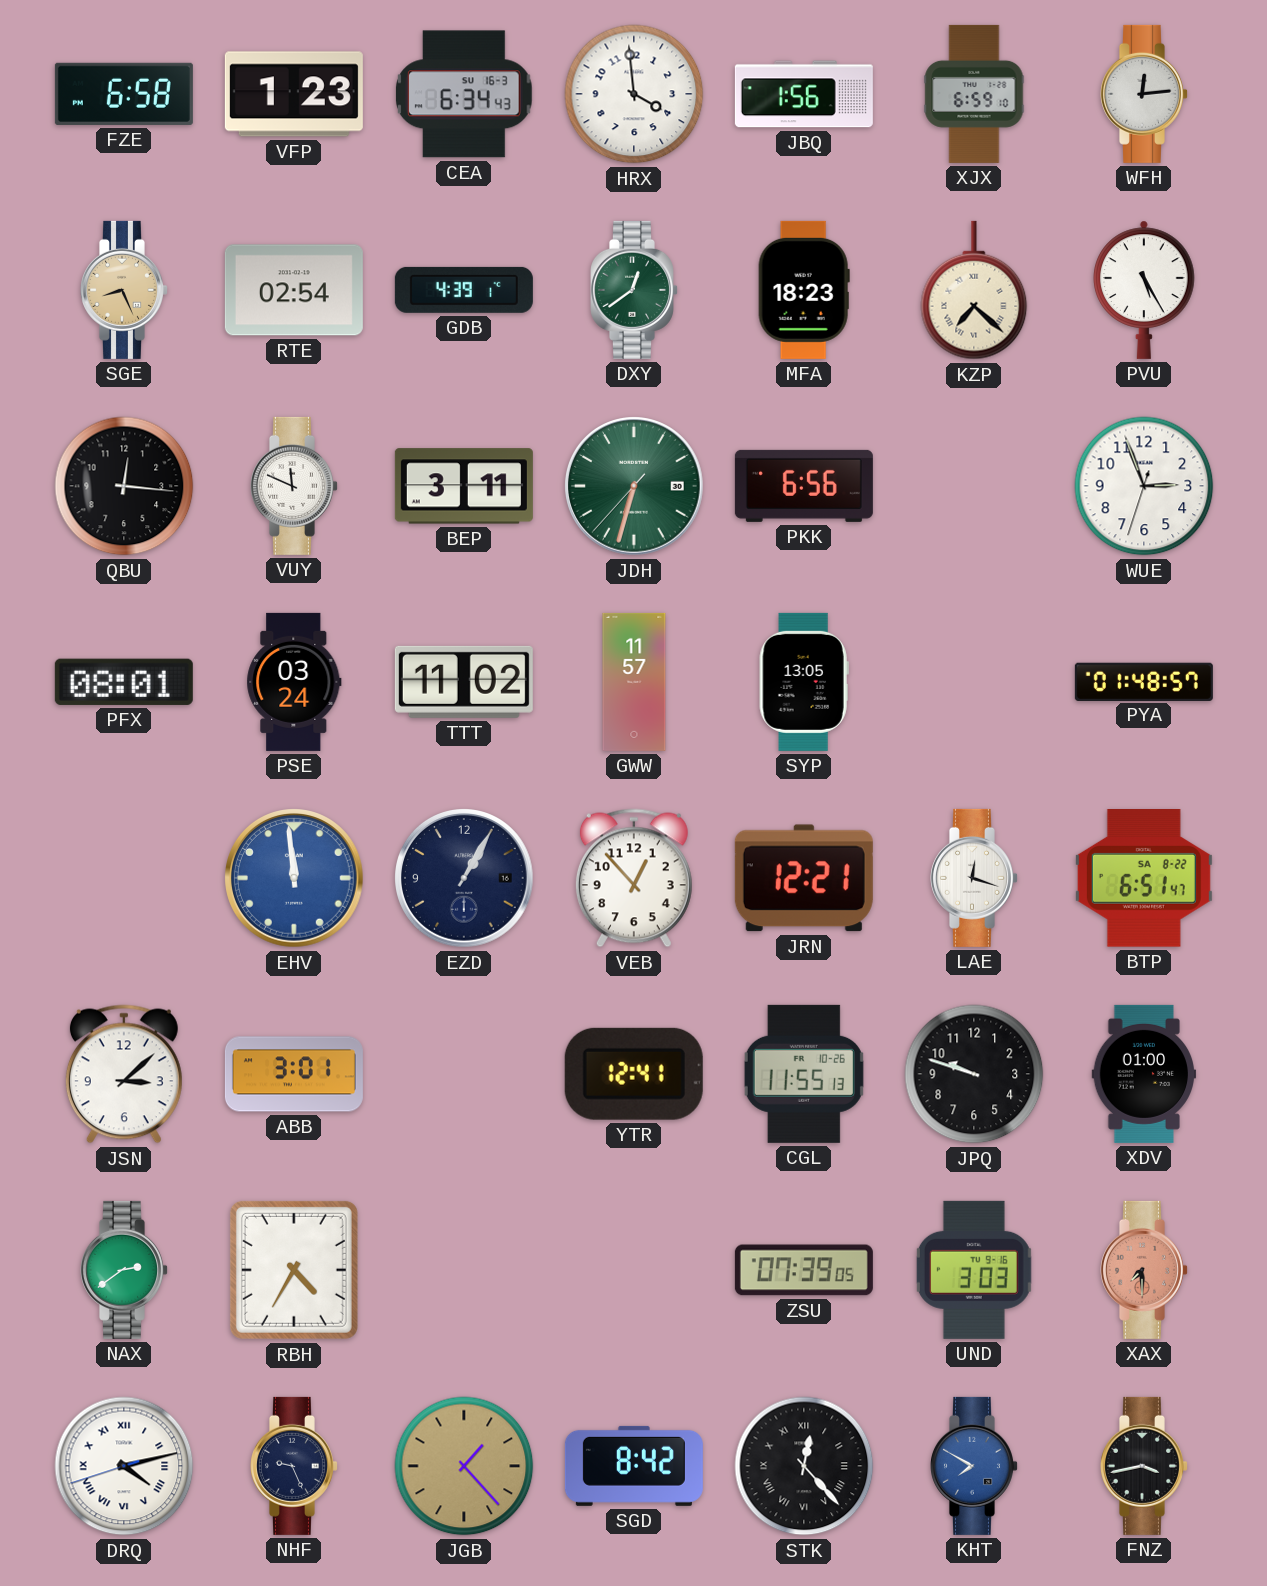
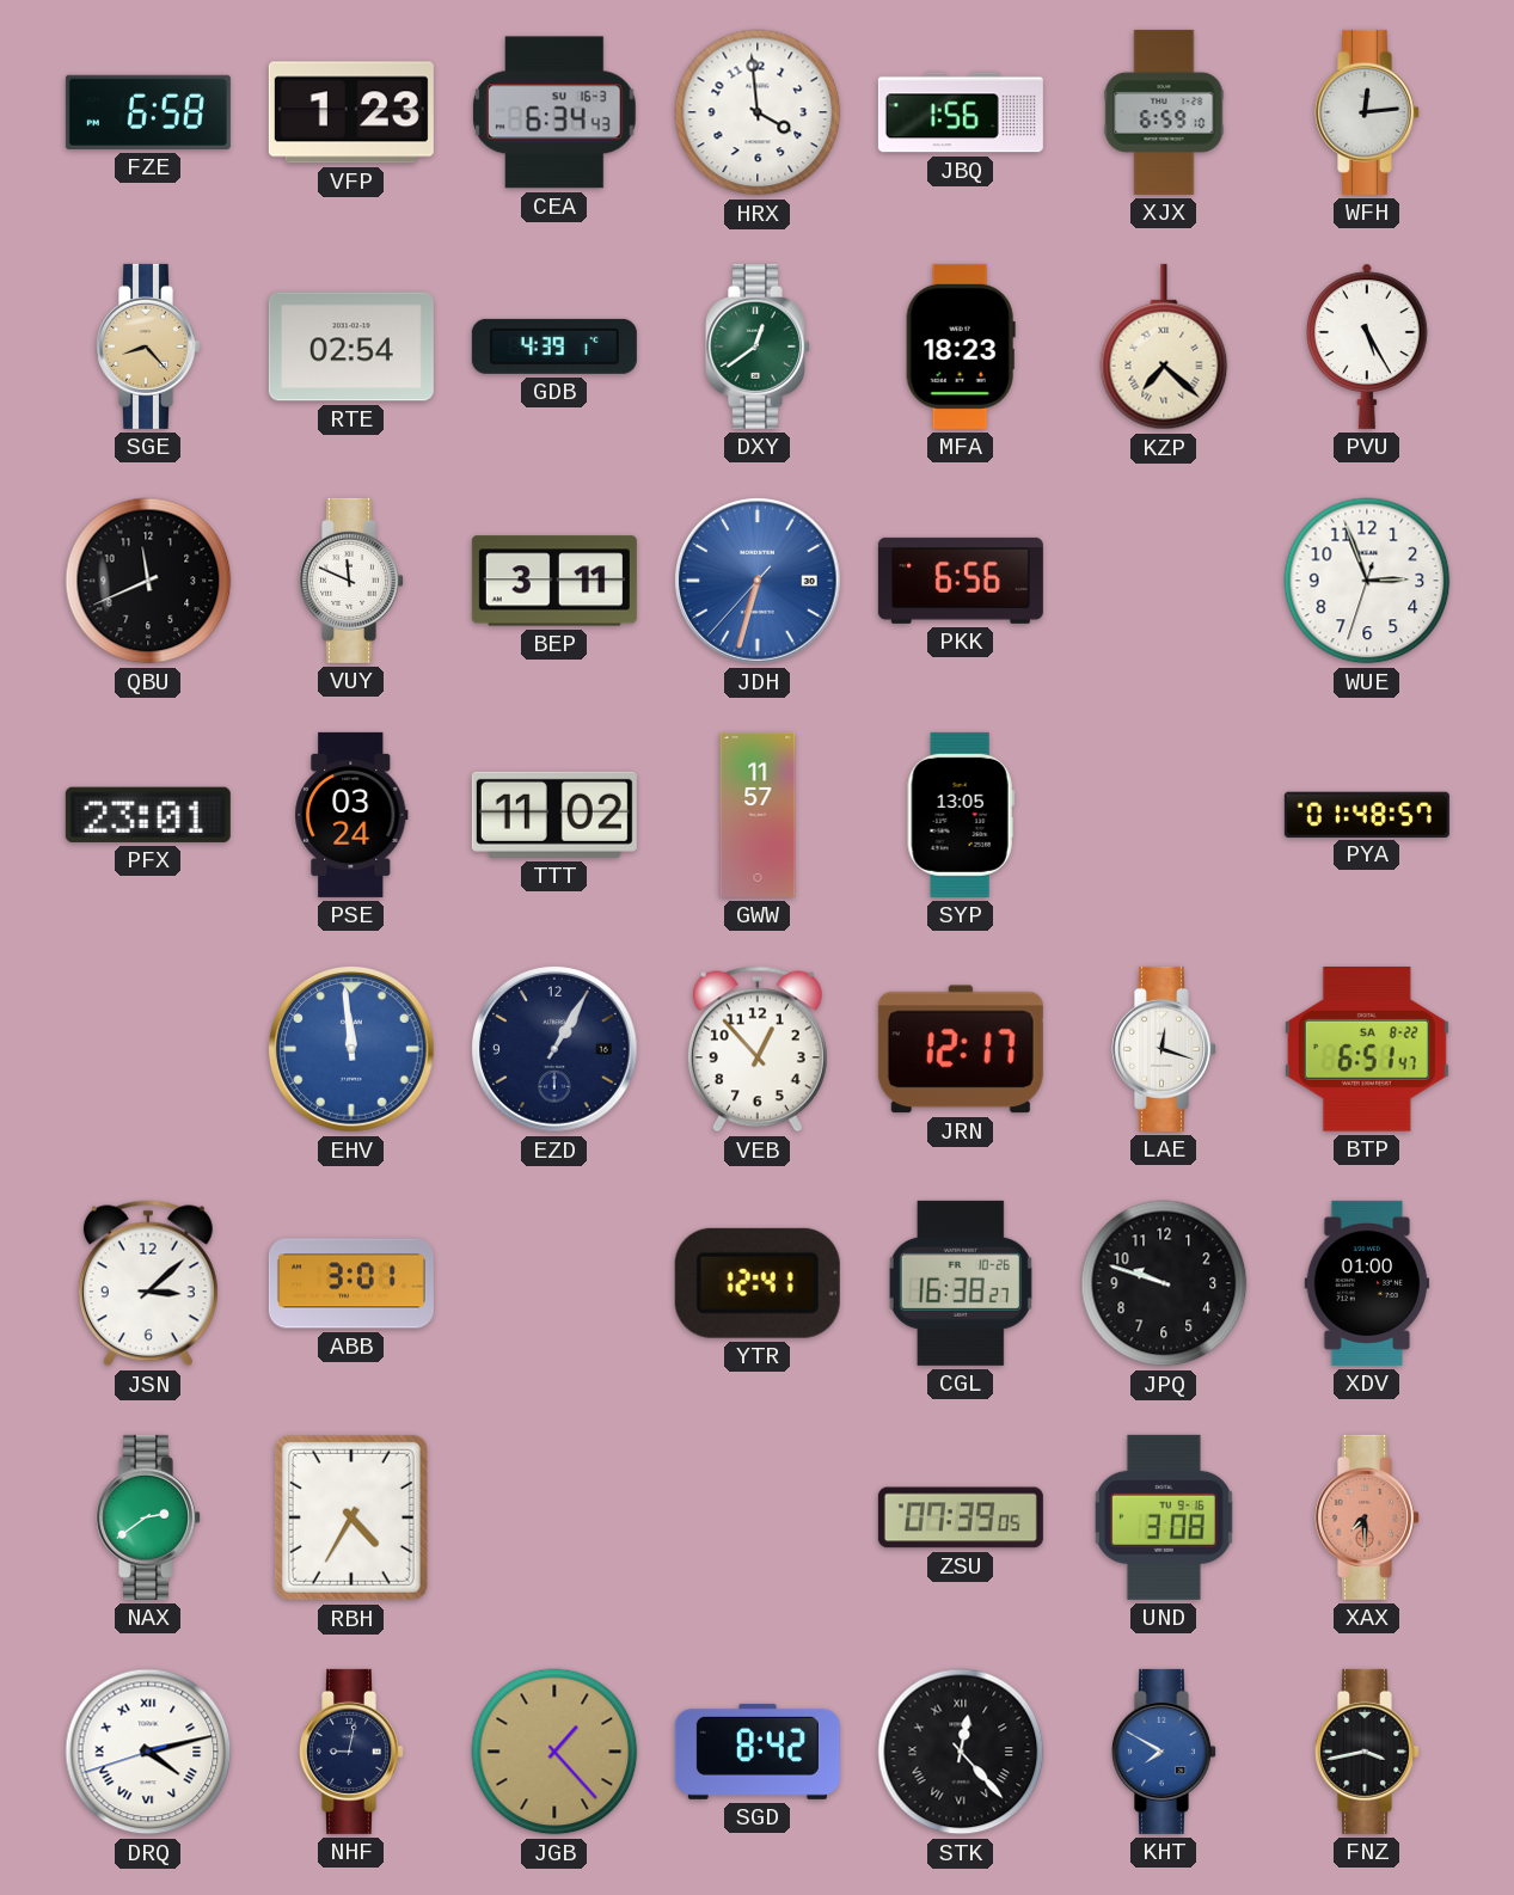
SGE: 8:26 -> 8:23
QBU: 12:16 -> 11:41
JDH dial: green -> blue
PFX: 08:01 -> 23:01
JRN: 12:21 -> 12:17
CGL: 11:55 -> 16:38
UND: 3:03 -> 3:08
NHF: 9:26 -> 9:02
